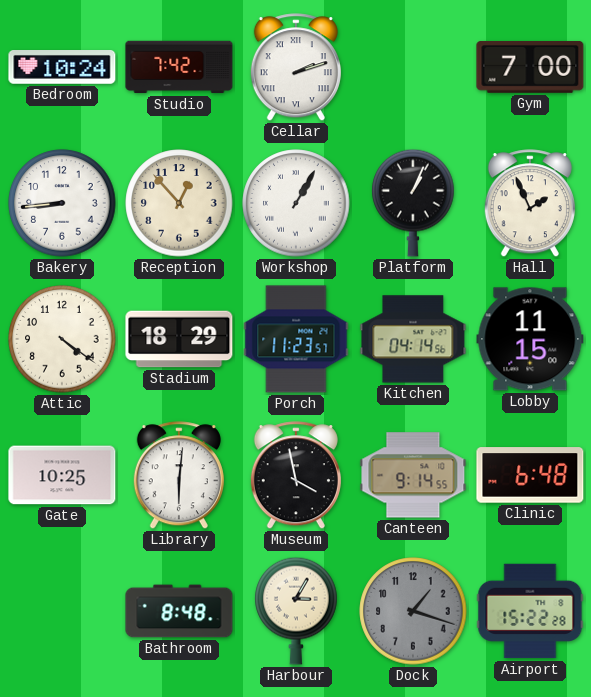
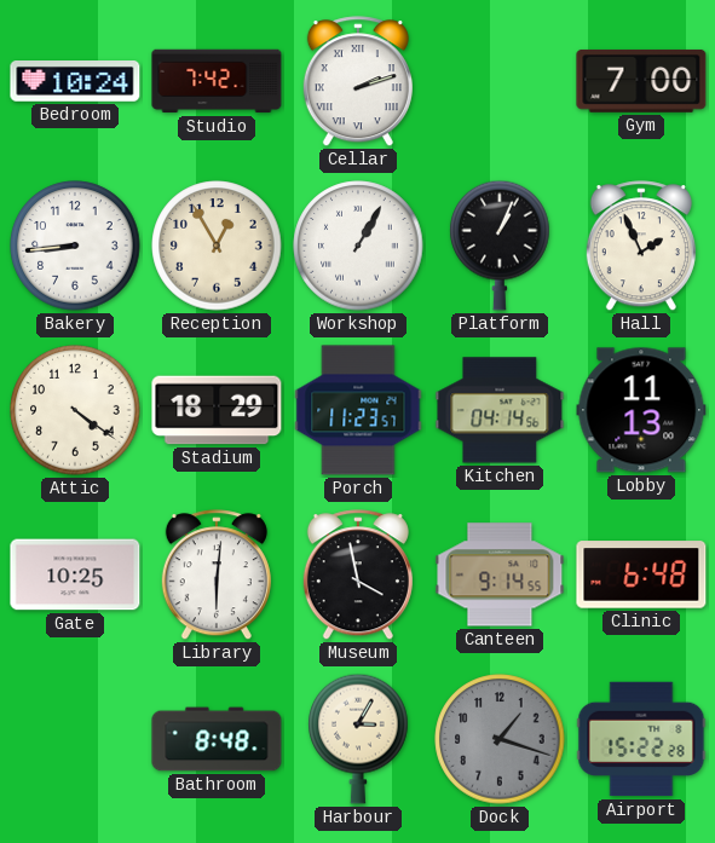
Reception: 12:53 -> 12:55
Lobby: 11:15 -> 11:13
